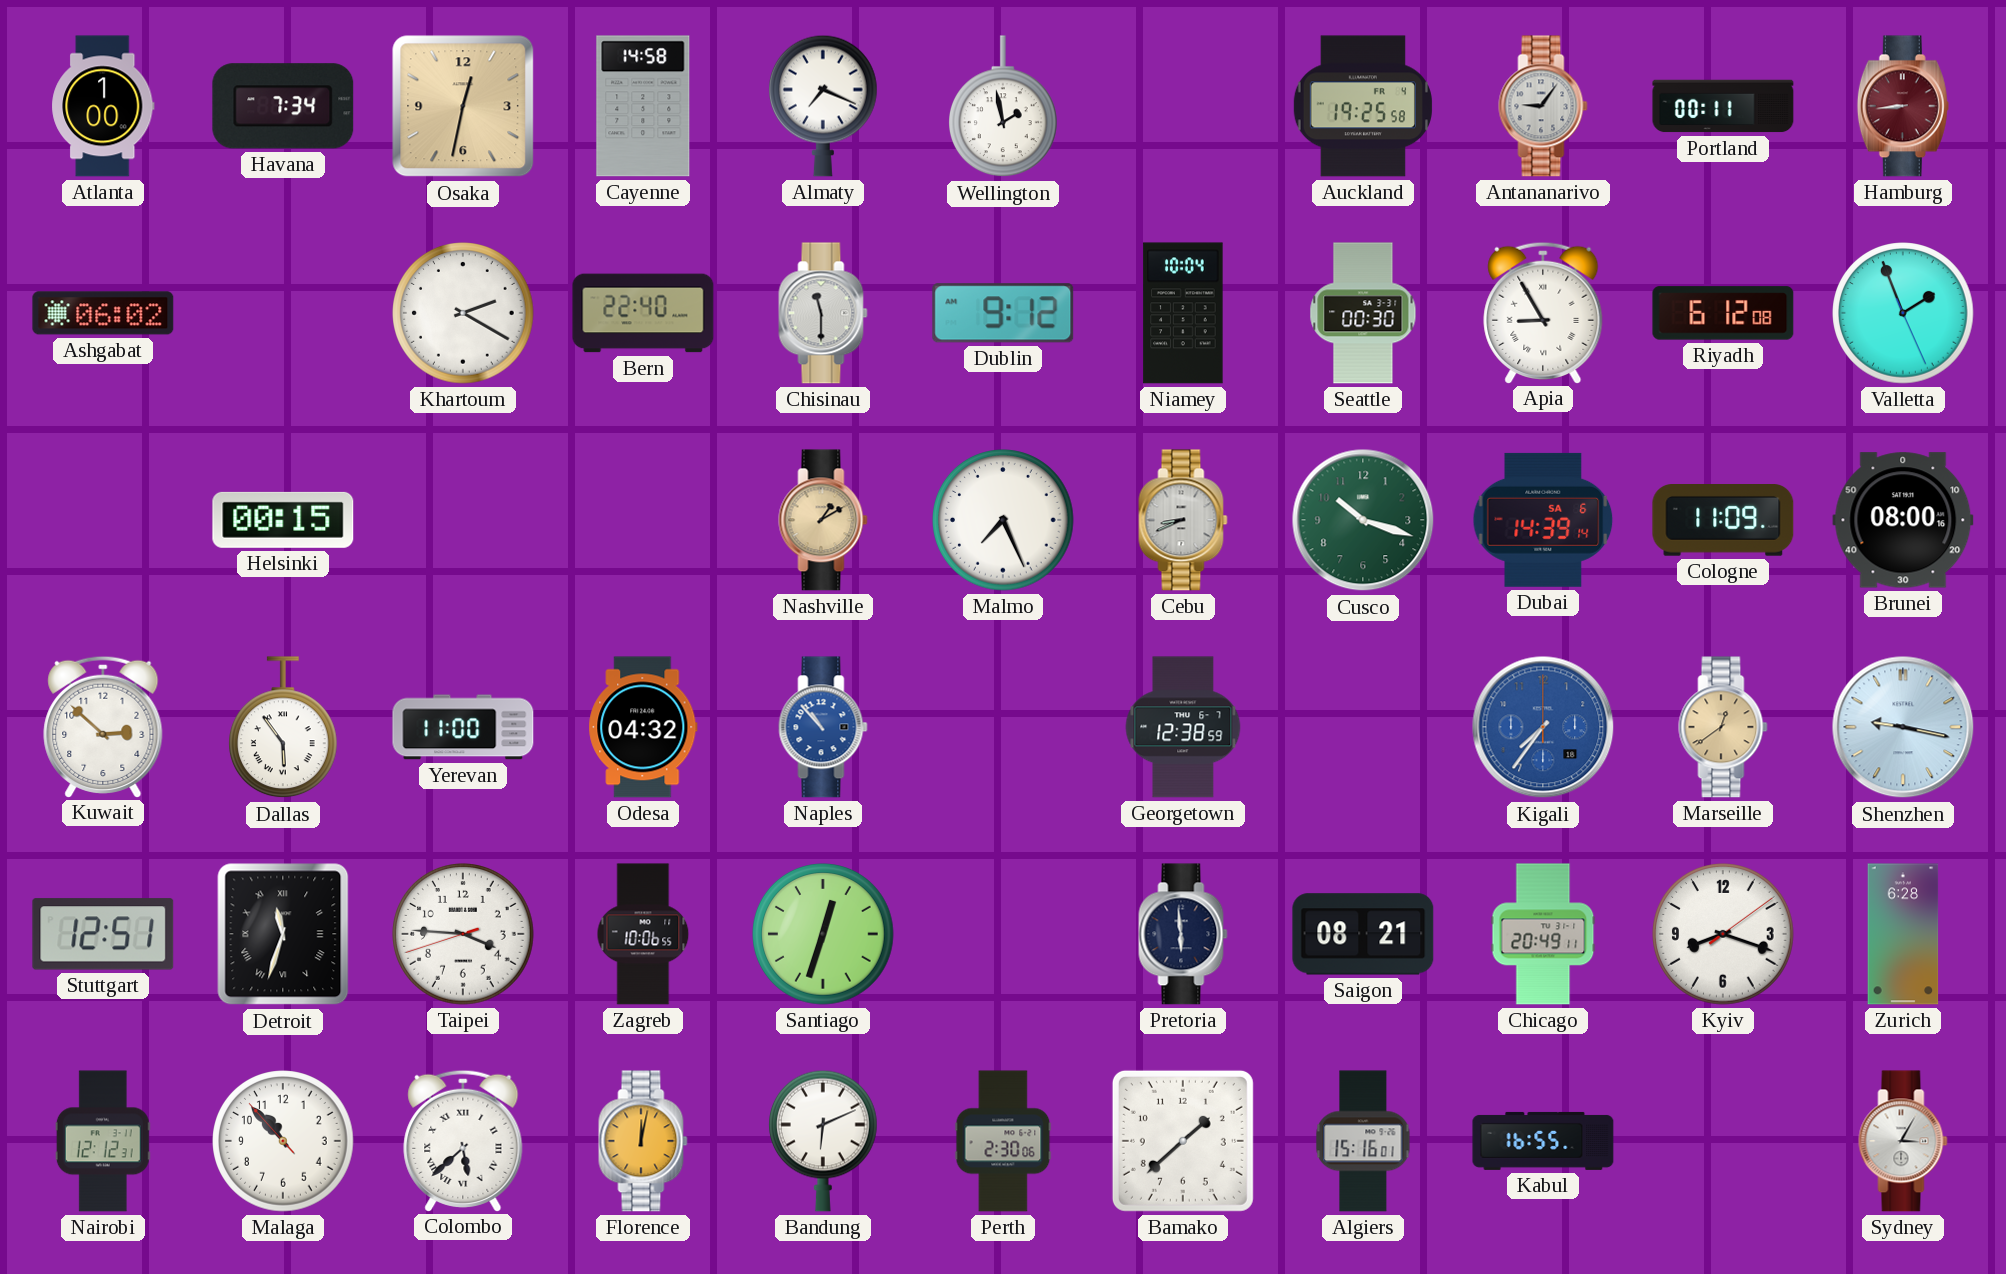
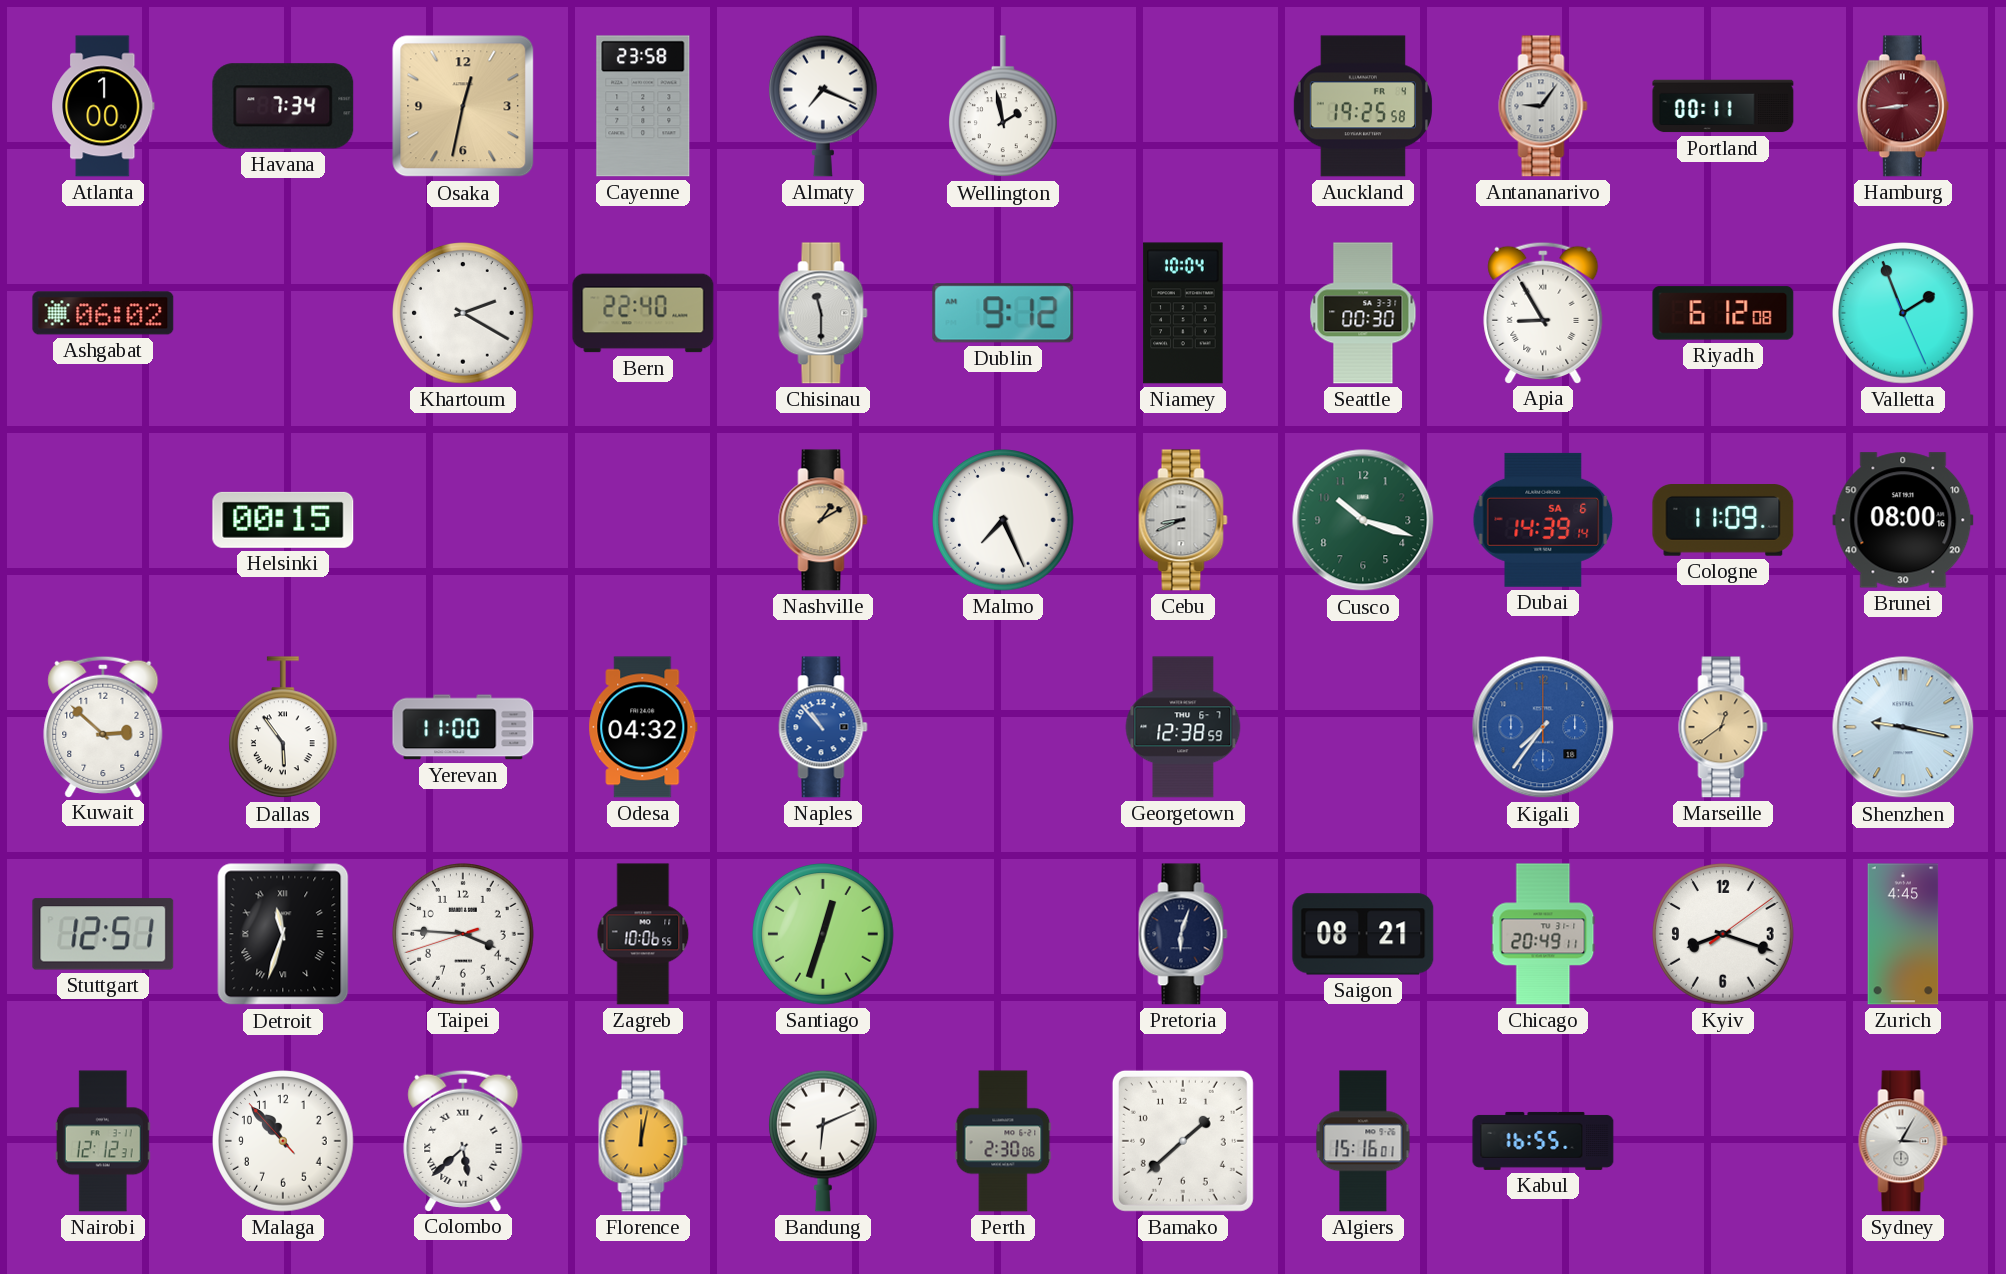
Cayenne: 14:58 -> 23:58
Pretoria: 5:59 -> 6:03
Zurich: 6:28 -> 4:45
